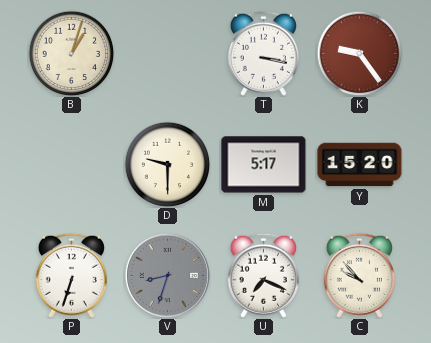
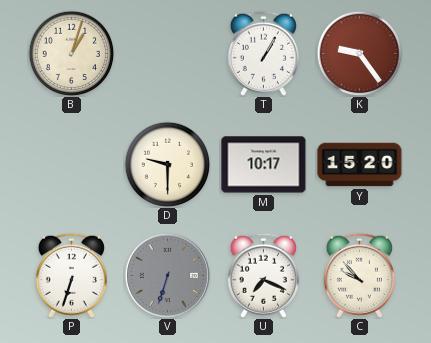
T: 3:17 -> 1:05
M: 5:17 -> 10:17
V: 8:33 -> 6:33
